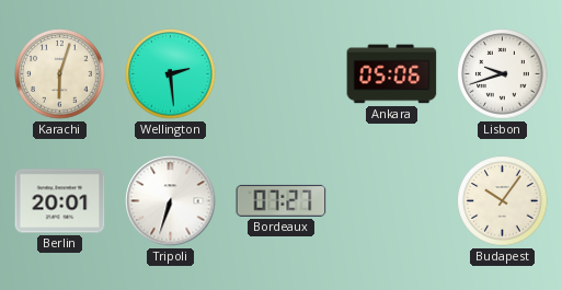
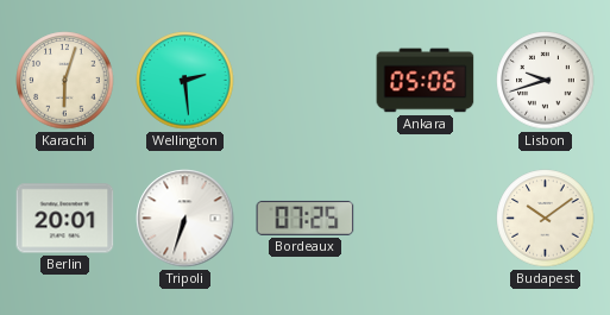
Bordeaux: 07:27 -> 07:25
Budapest: 10:06 -> 10:09
